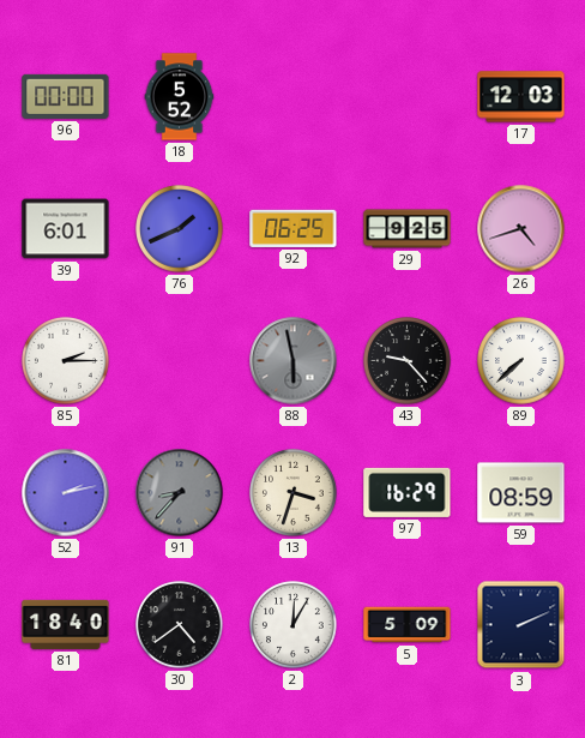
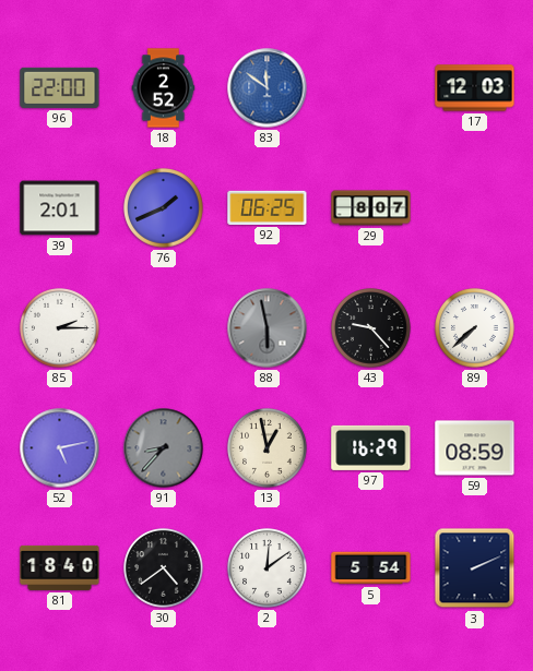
96: 00:00 -> 22:00
18: 5:52 -> 2:52
83: none -> 11:51
39: 6:01 -> 2:01
29: 9:25 -> 8:07
26: 4:42 -> none
52: 2:13 -> 5:13
13: 3:33 -> 12:58
2: 12:05 -> 12:09
5: 5:09 -> 5:54
